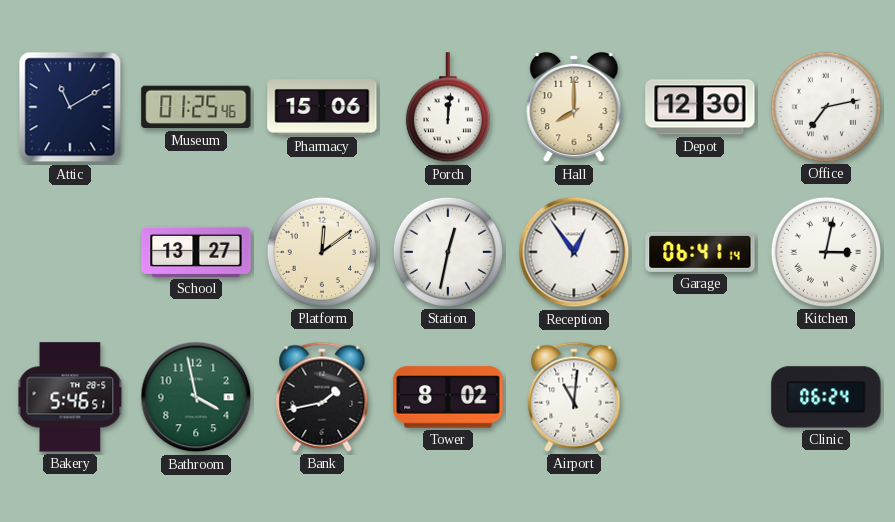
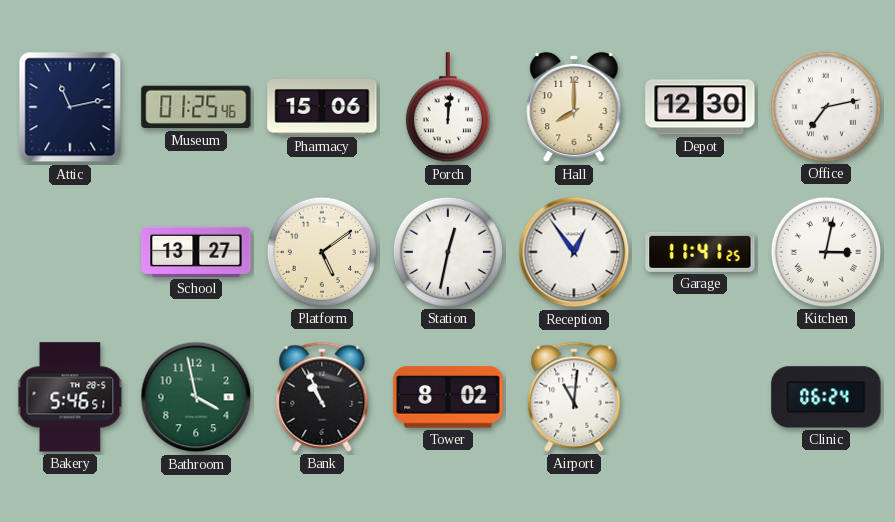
Attic: 11:10 -> 11:13
Platform: 12:09 -> 5:09
Garage: 06:41 -> 11:41
Bank: 1:43 -> 10:56
